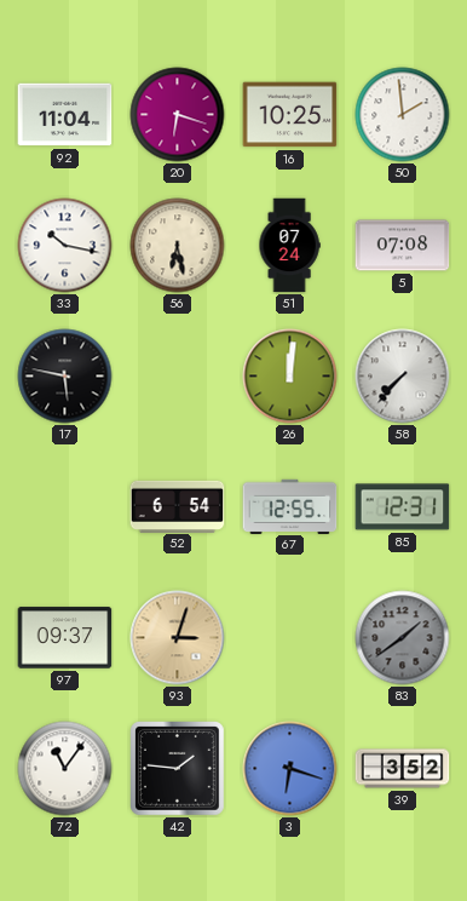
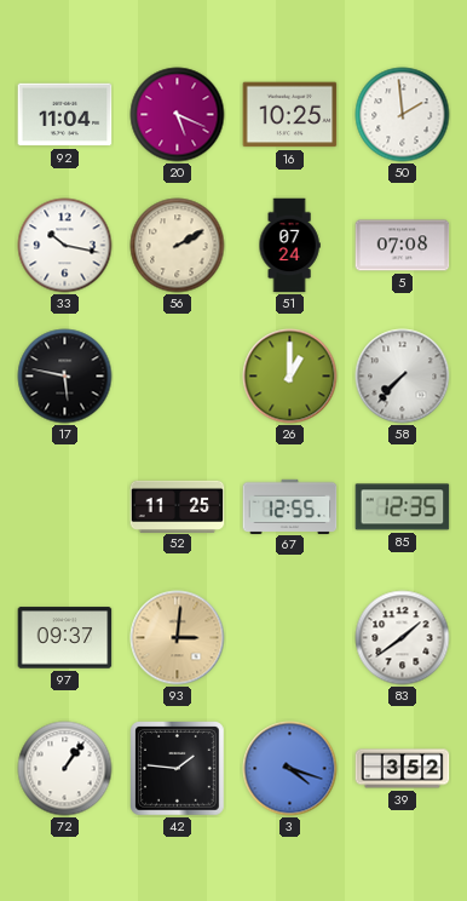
20: 6:18 -> 5:19
56: 6:28 -> 2:10
26: 12:01 -> 1:00
52: 6:54 -> 11:25
85: 12:31 -> 12:35
93: 3:03 -> 3:01
83 dial: grey -> white
72: 11:06 -> 1:06
3: 6:18 -> 4:18
